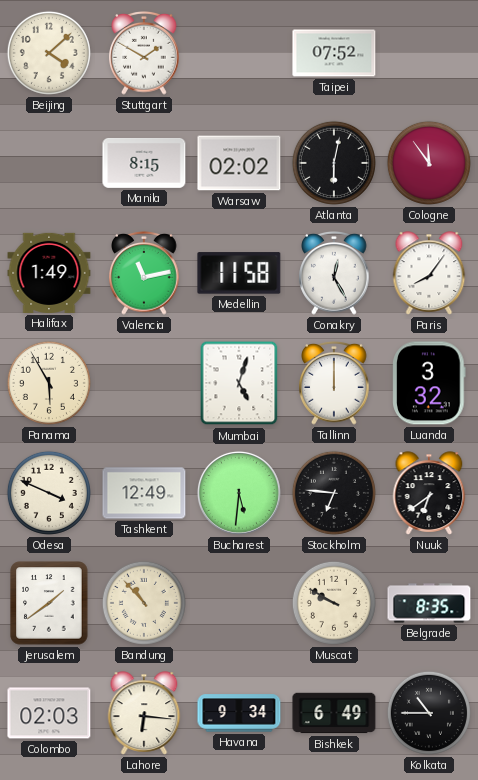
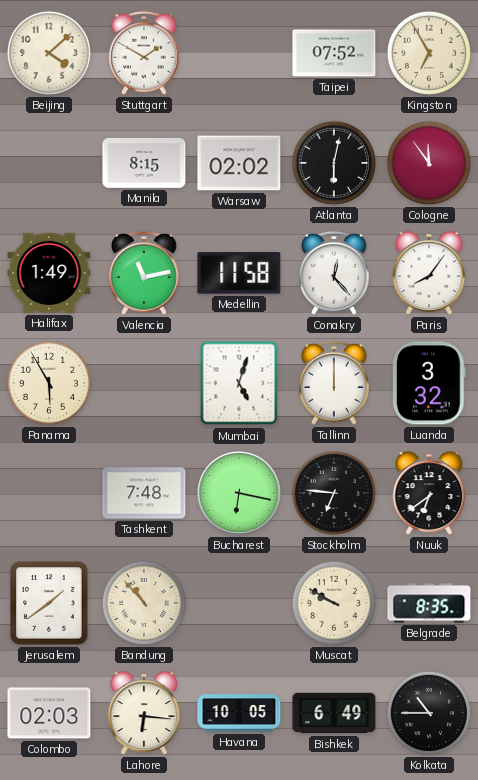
Kingston: none -> 6:55
Conakry: 12:25 -> 12:23
Odesa: 3:49 -> none
Tashkent: 12:49 -> 7:48
Bucharest: 5:31 -> 6:17
Havana: 9:34 -> 10:05
